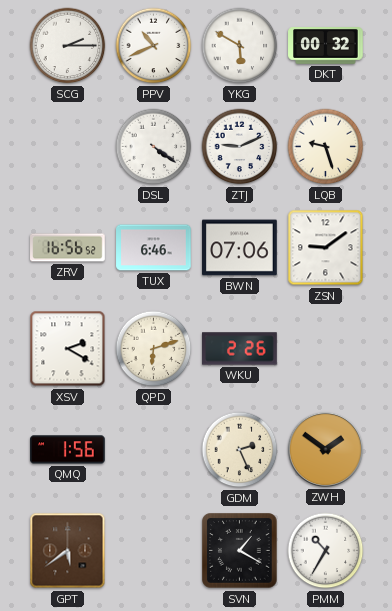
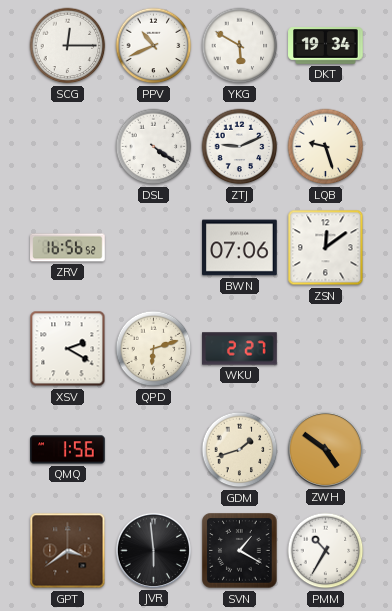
SCG: 2:15 -> 12:15
DKT: 00:32 -> 19:34
TUX: 6:46 -> none
ZSN: 9:09 -> 12:09
WKU: 2:26 -> 2:27
GDM: 2:26 -> 1:42
ZWH: 1:51 -> 4:51
GPT: 5:39 -> 3:39
JVR: none -> 5:59
